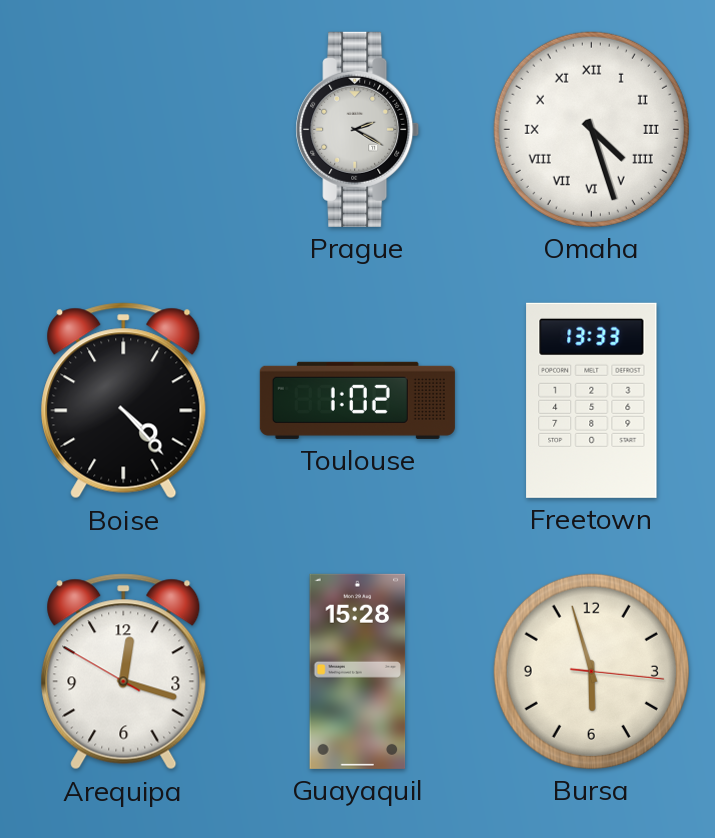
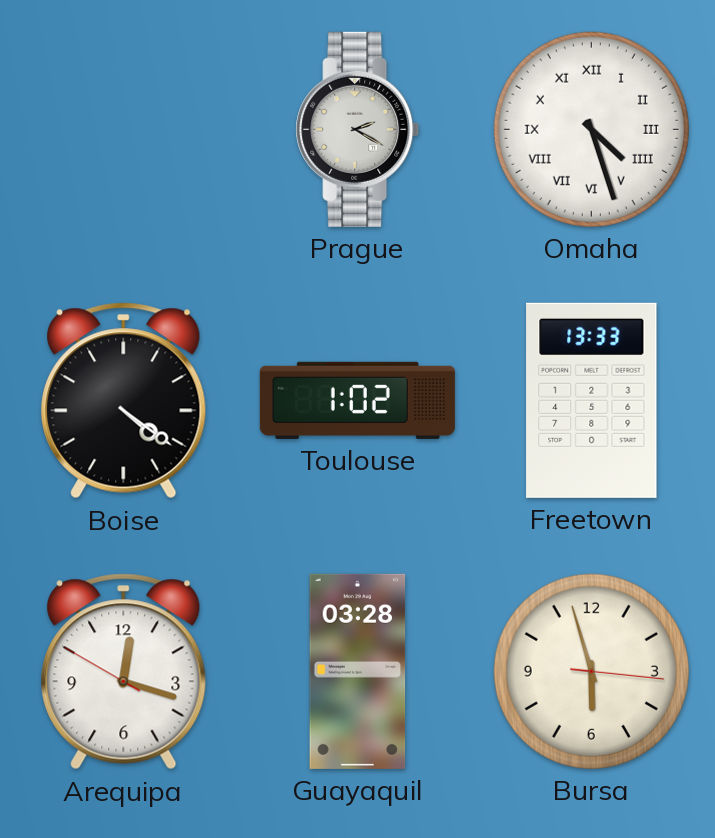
Boise: 4:23 -> 4:21
Guayaquil: 15:28 -> 03:28
